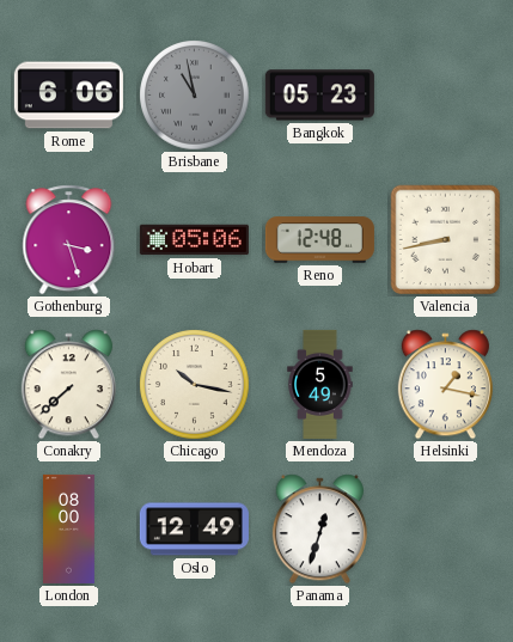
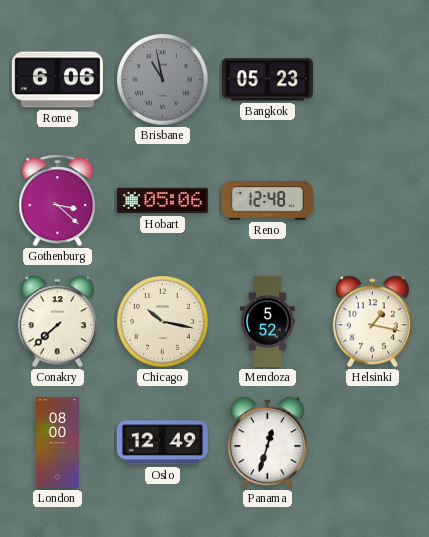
Gothenburg: 3:27 -> 3:22
Valencia: 8:43 -> none
Mendoza: 5:49 -> 5:52
